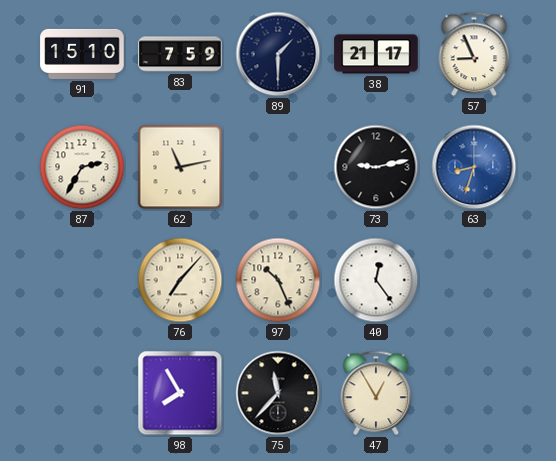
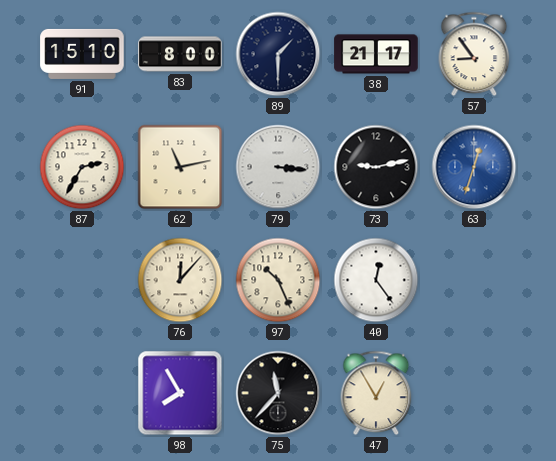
83: 7:59 -> 8:00
57: 8:56 -> 8:54
79: none -> 3:16
63: 8:33 -> 12:33
76: 7:07 -> 12:07
